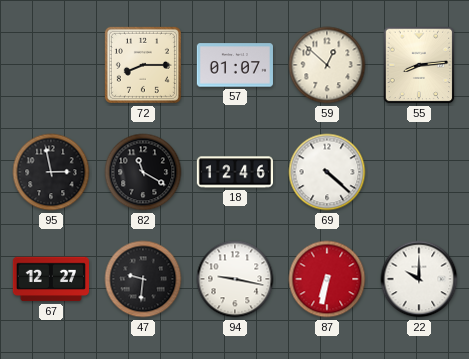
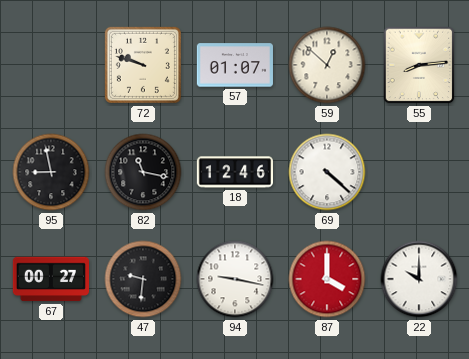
72: 8:15 -> 9:48
95: 2:58 -> 8:58
82: 11:20 -> 11:17
67: 12:27 -> 00:27
87: 6:32 -> 4:00
